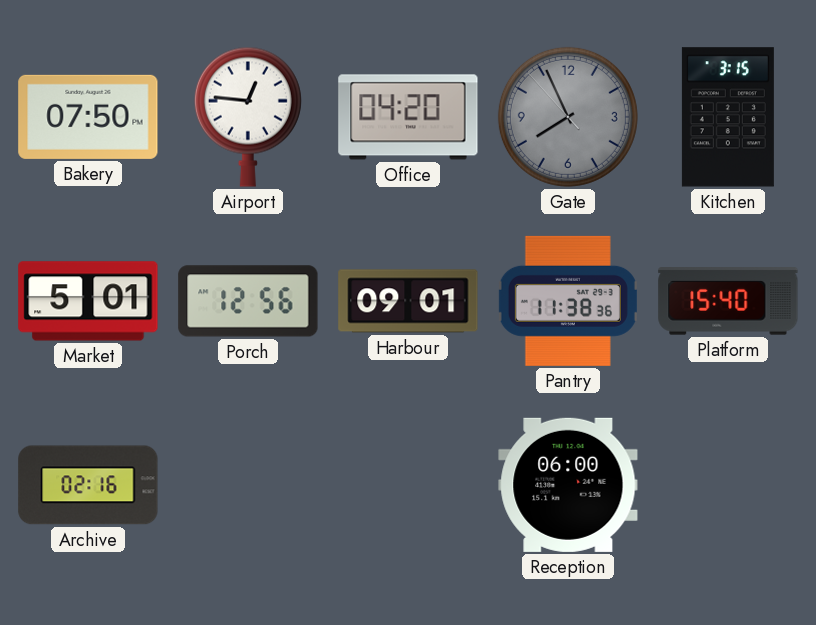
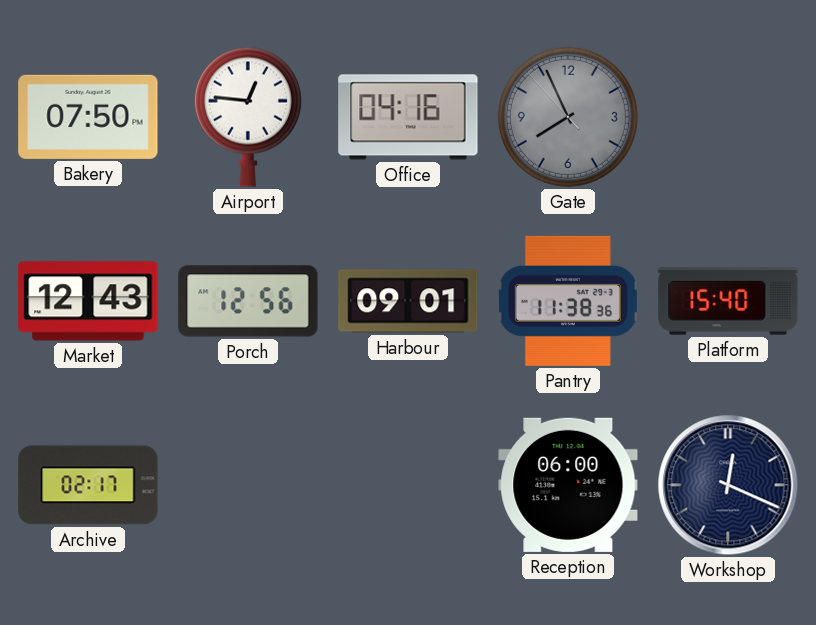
Office: 04:20 -> 04:16
Kitchen: 3:15 -> none
Market: 5:01 -> 12:43
Archive: 02:16 -> 02:17
Workshop: none -> 12:19
